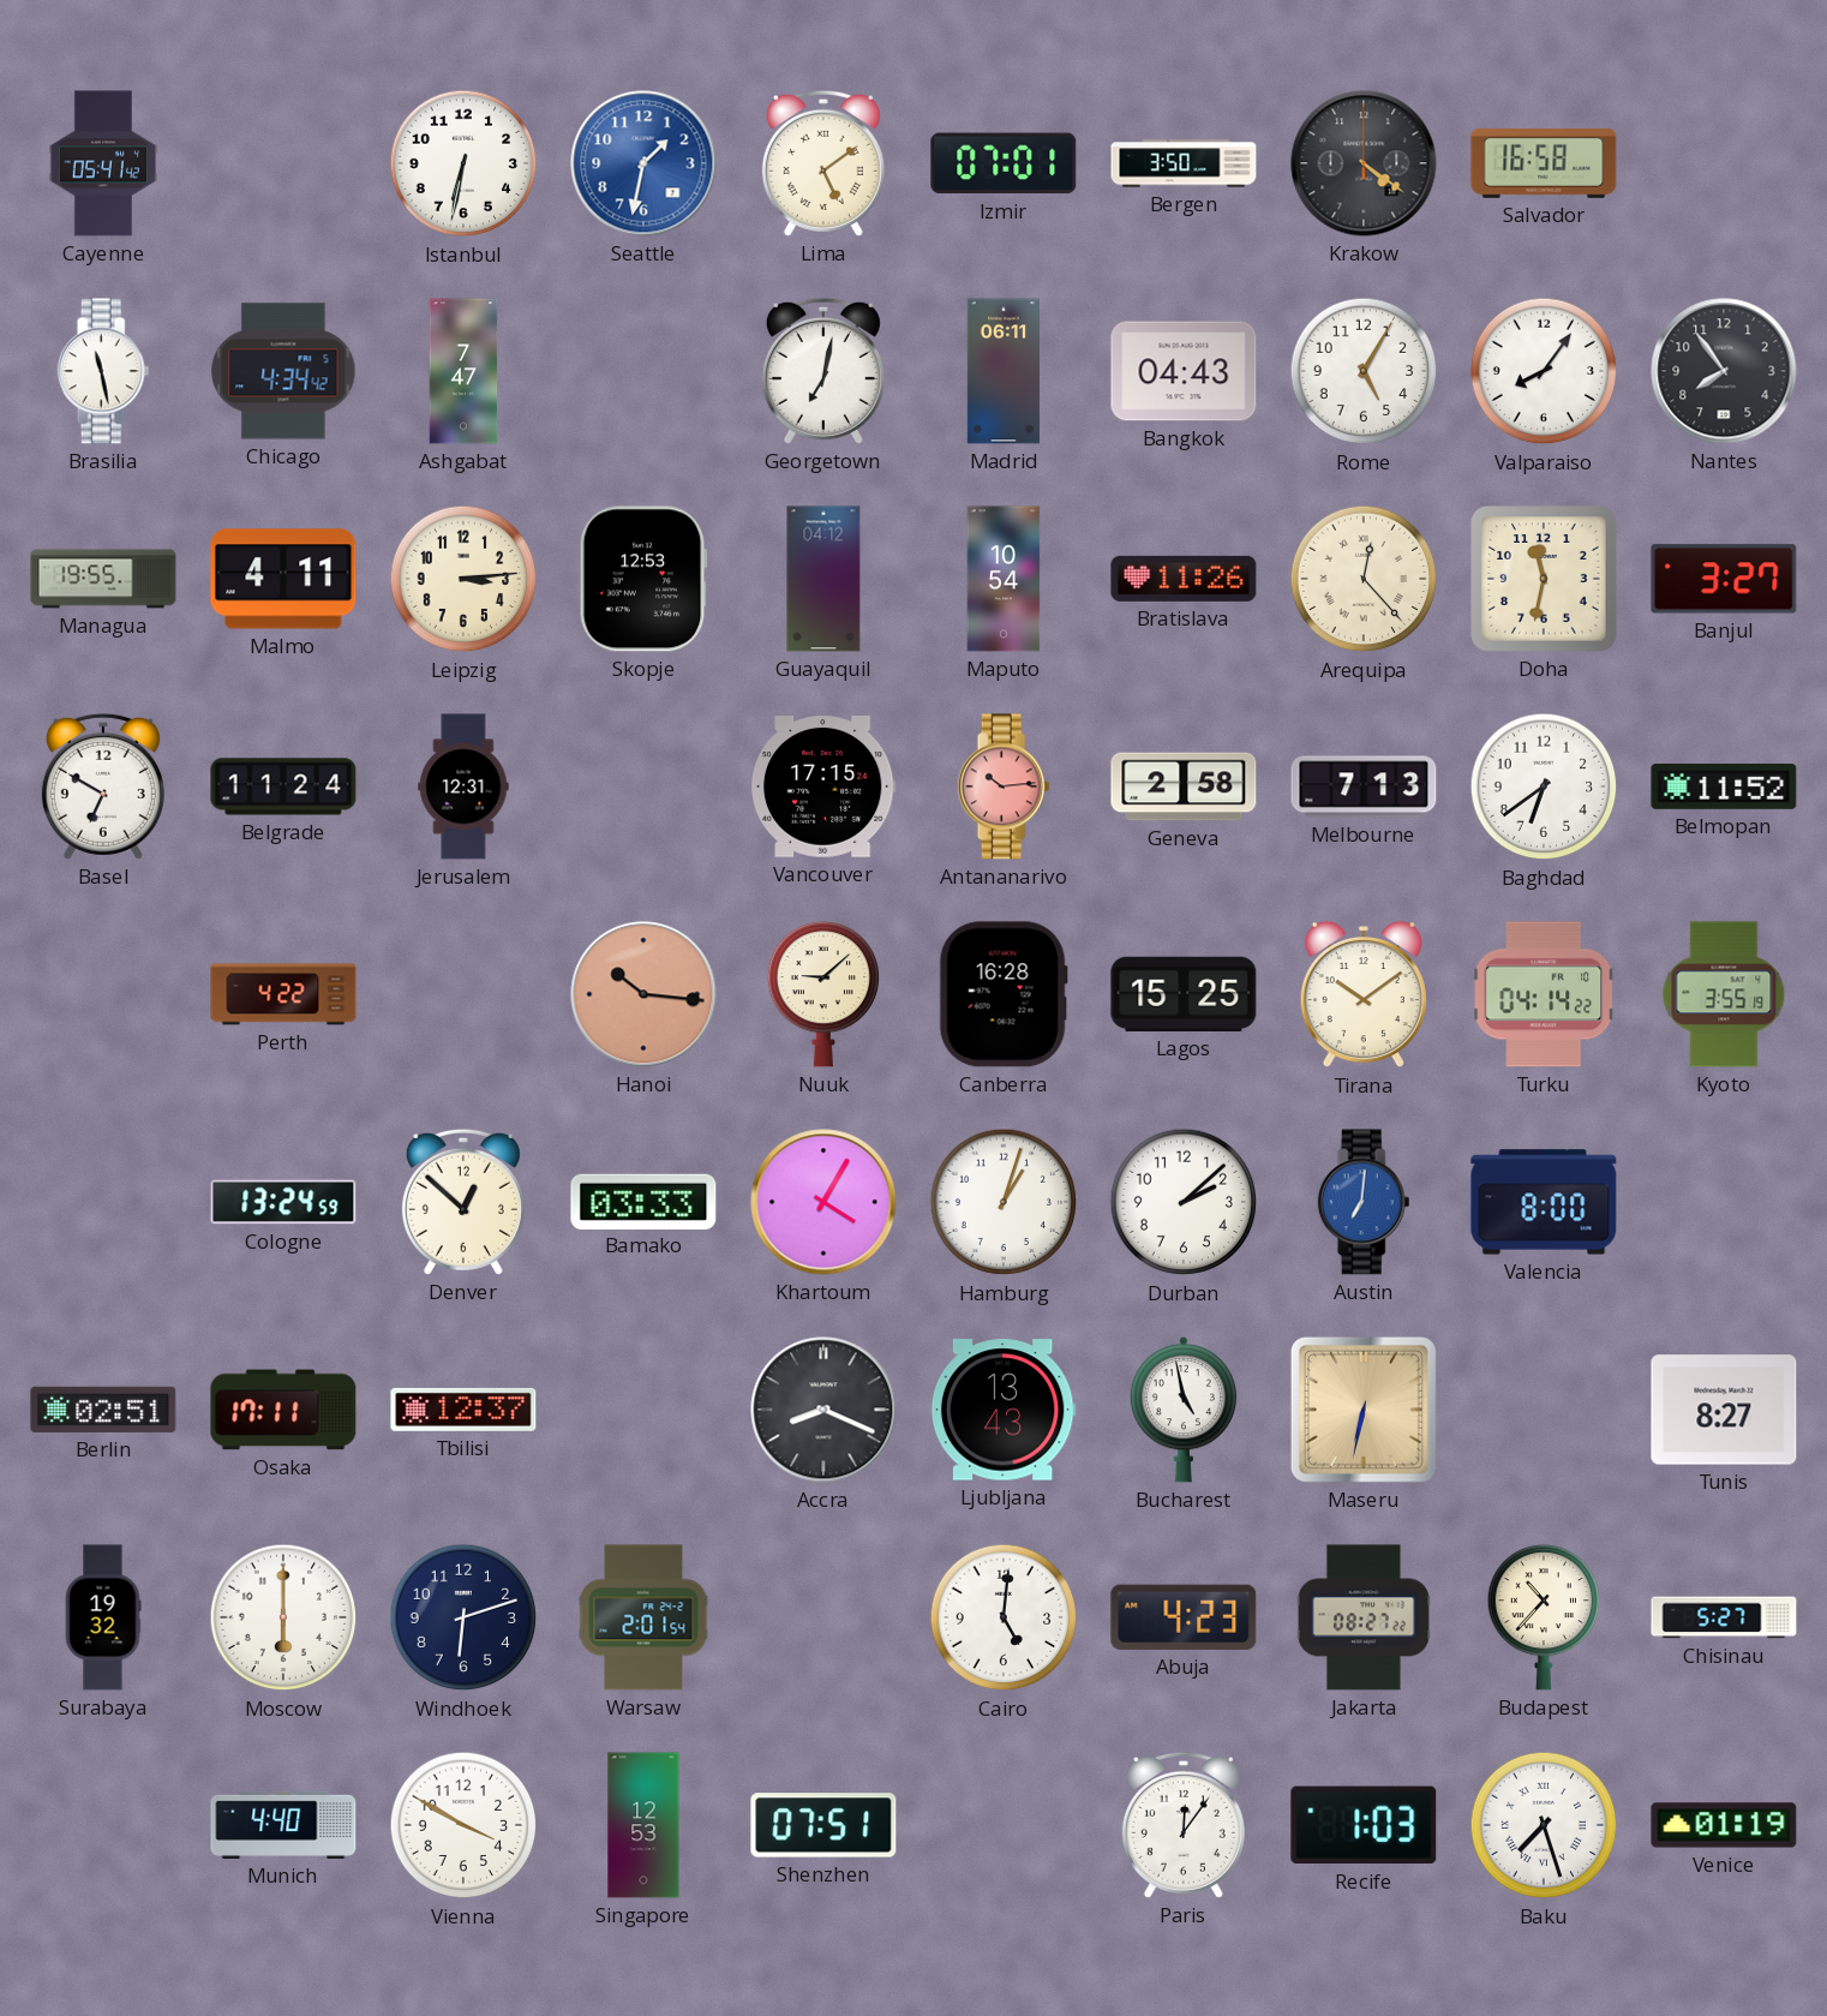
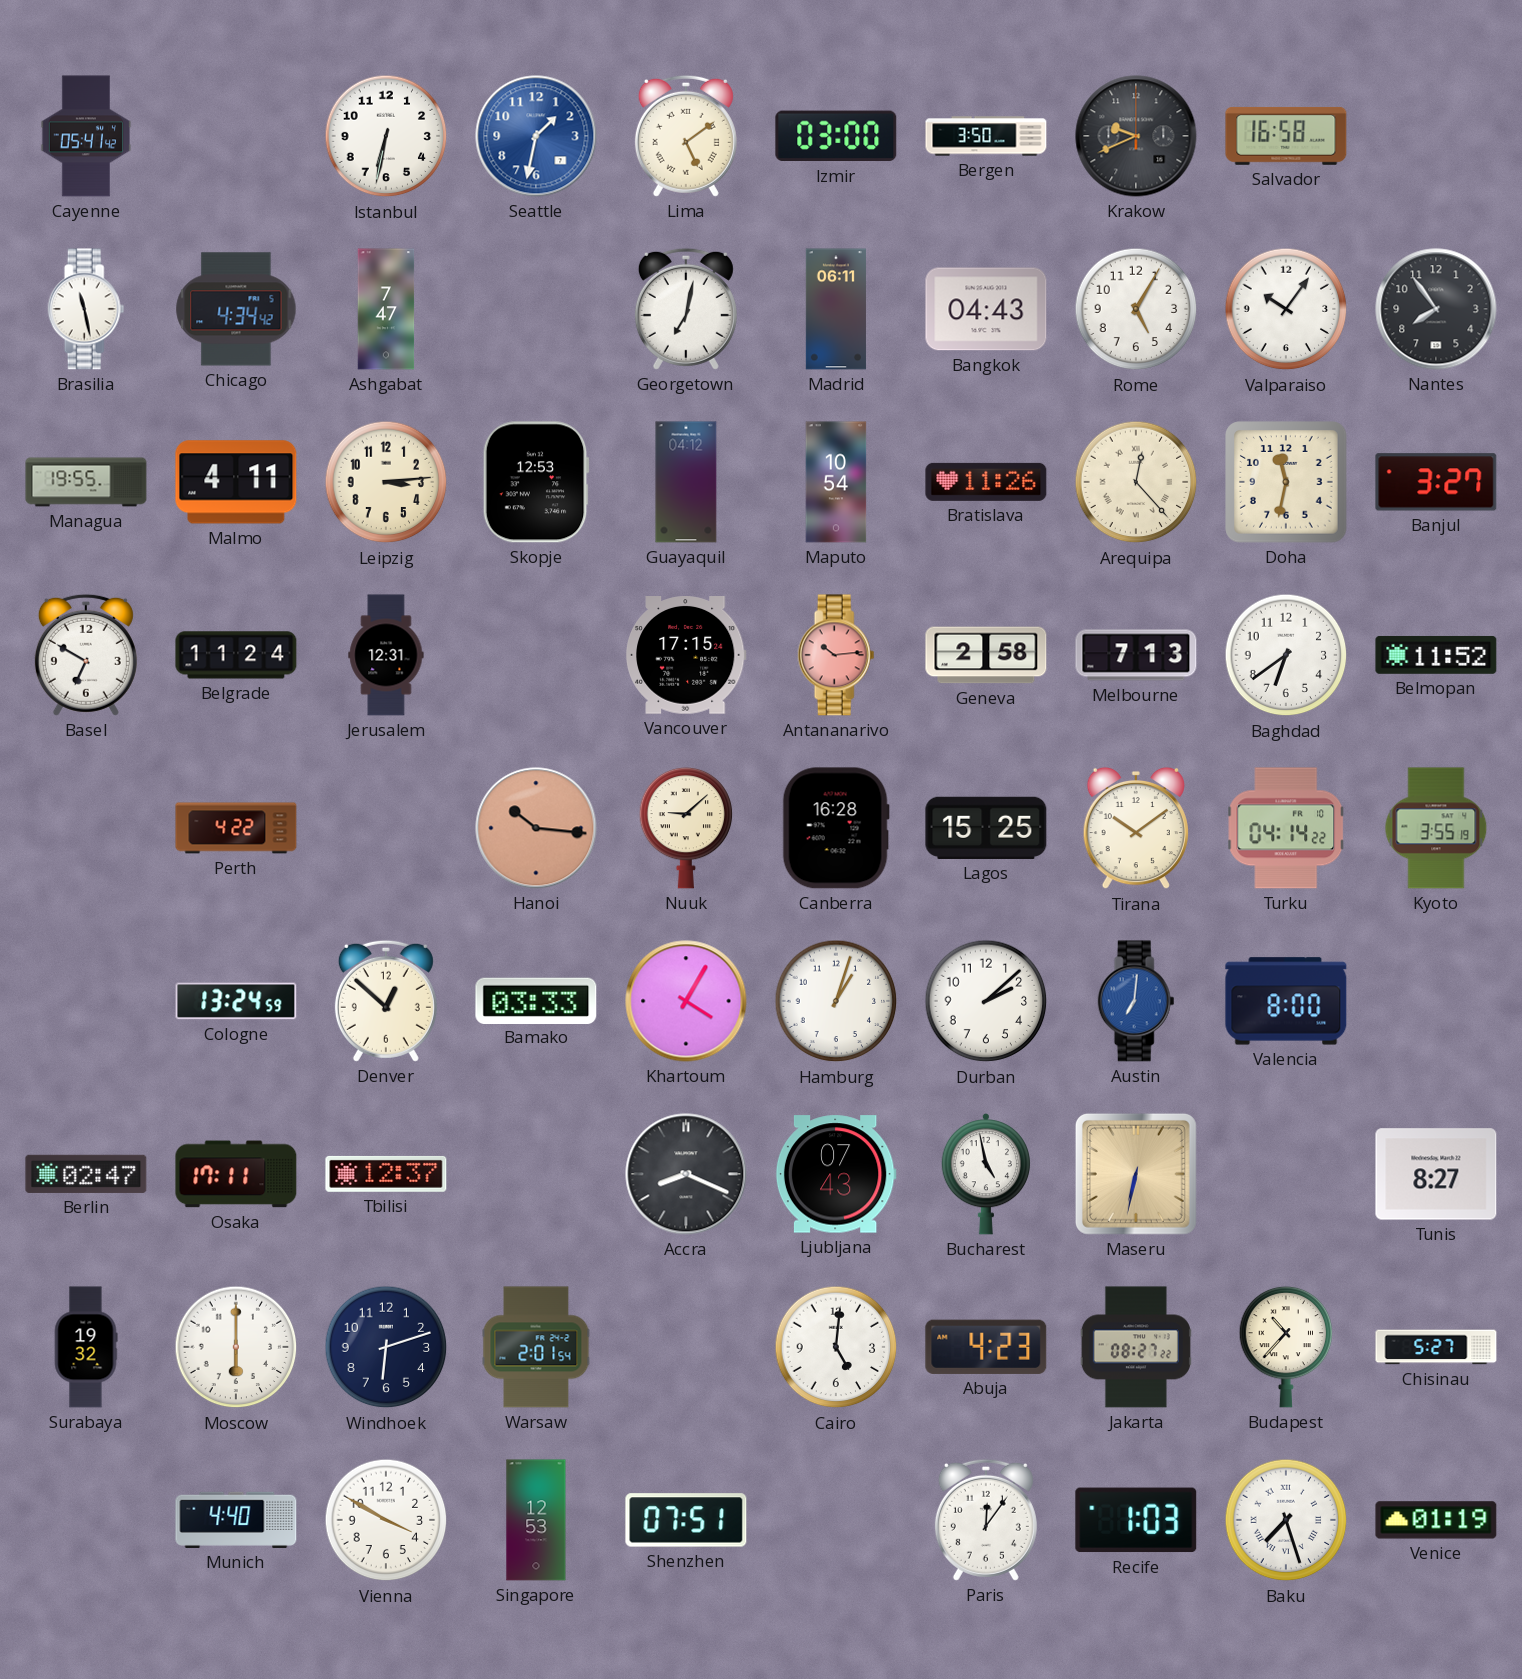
Izmir: 07:01 -> 03:00
Krakow: 4:21 -> 9:41
Valparaiso: 8:06 -> 10:06
Berlin: 02:51 -> 02:47
Ljubljana: 13:43 -> 07:43
